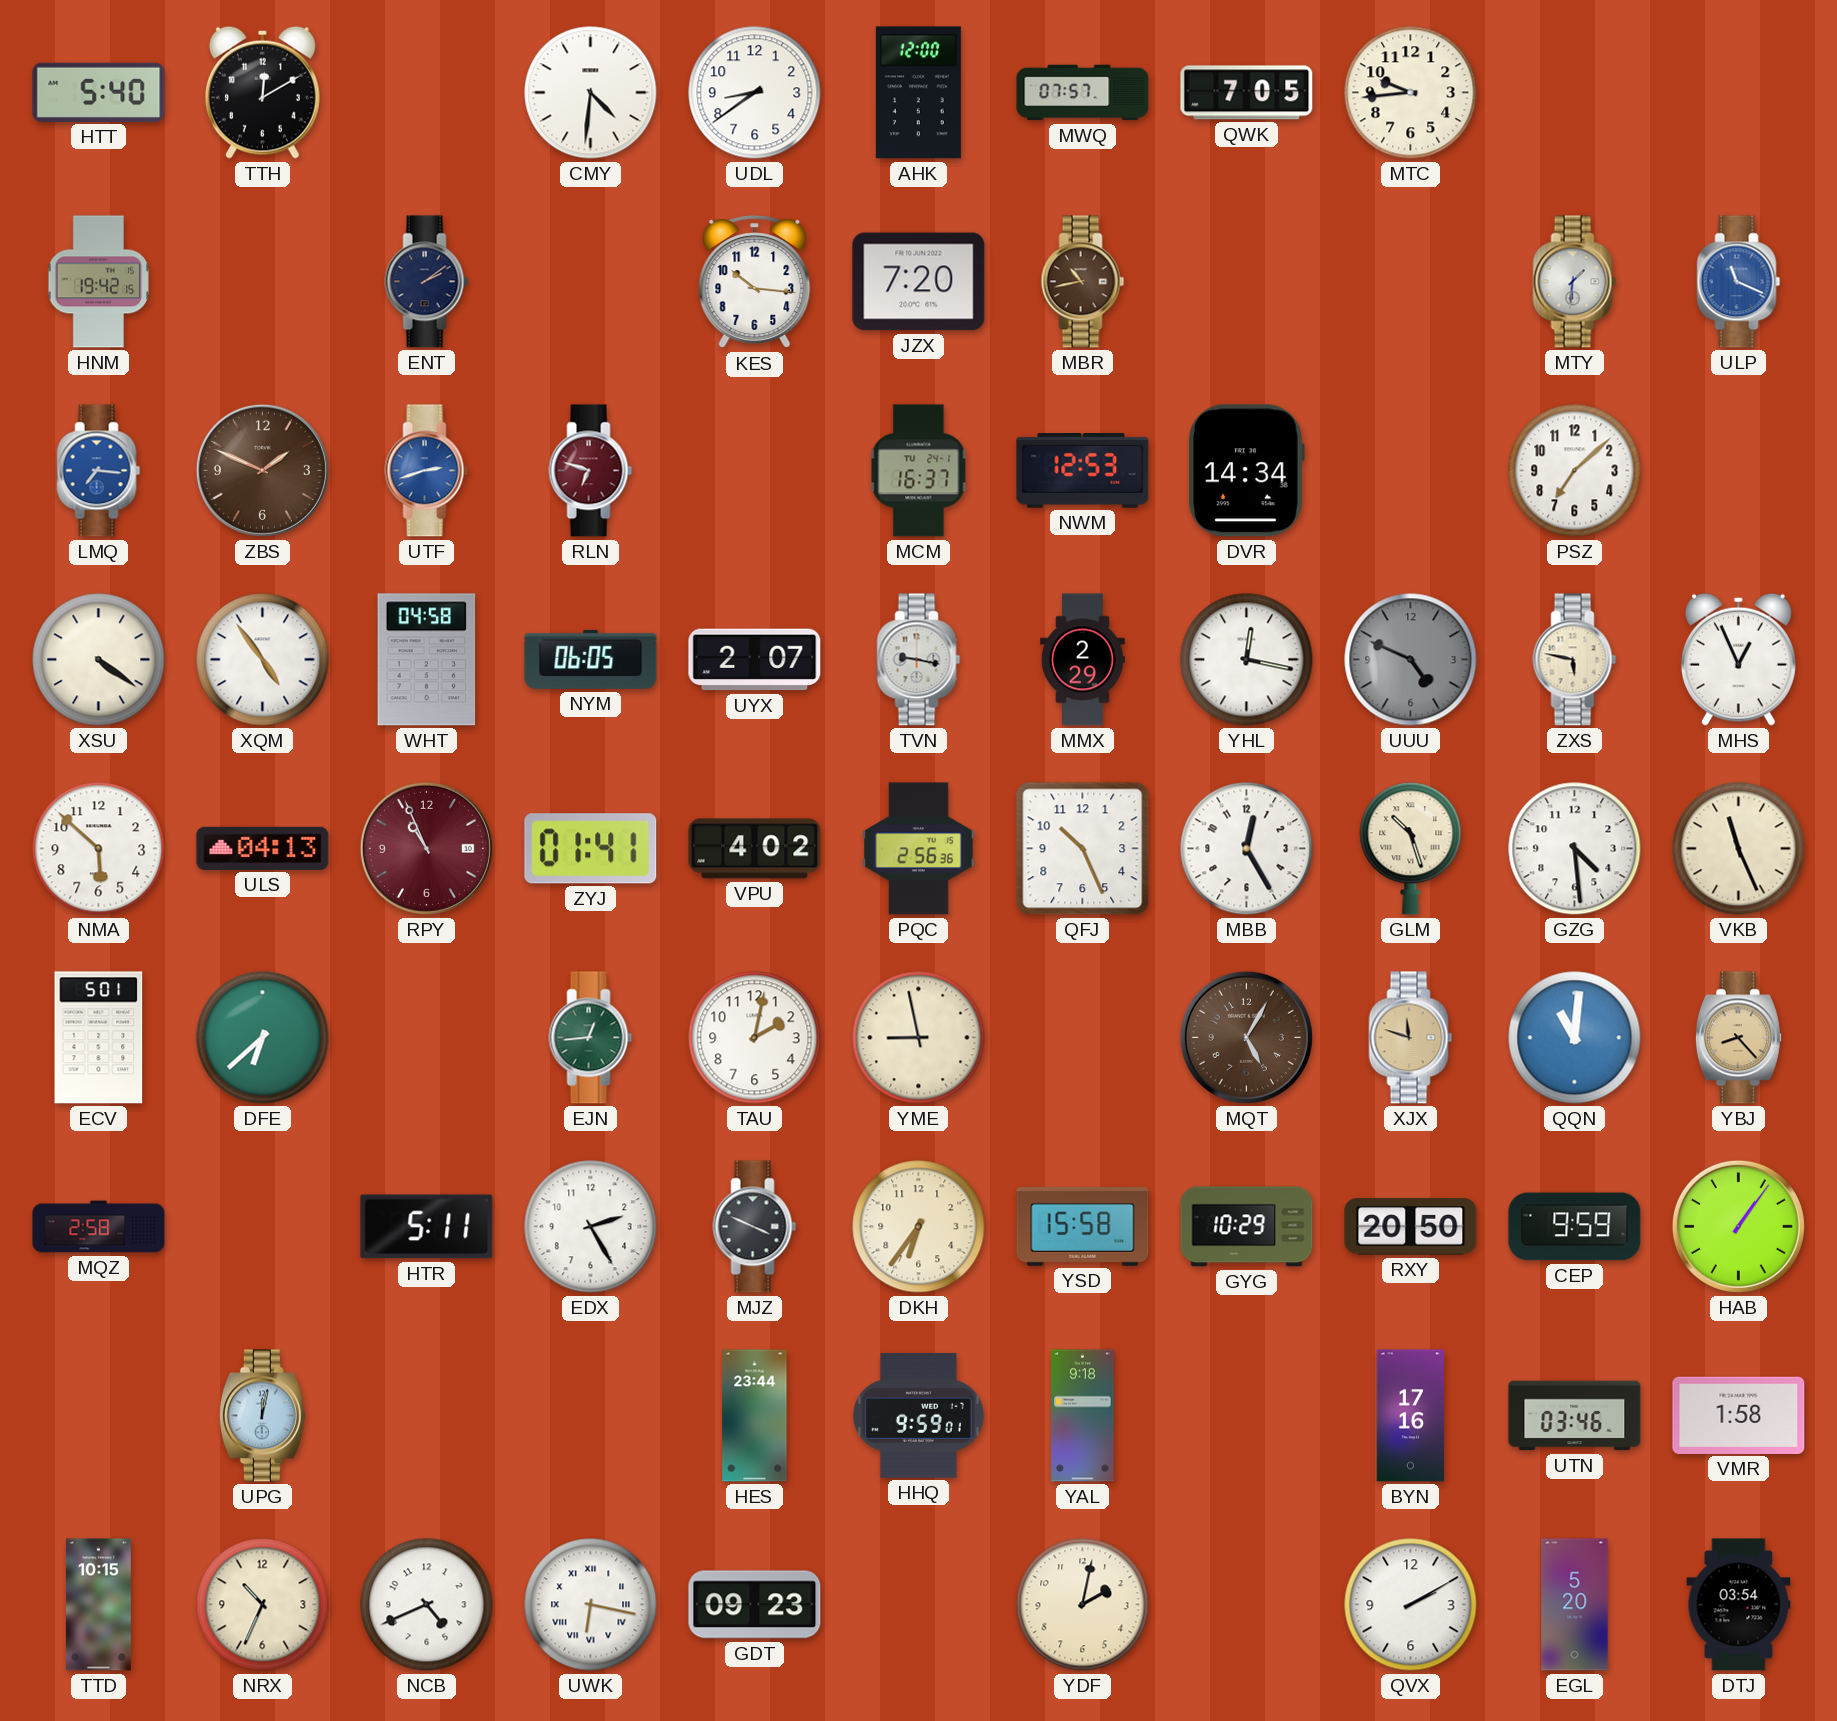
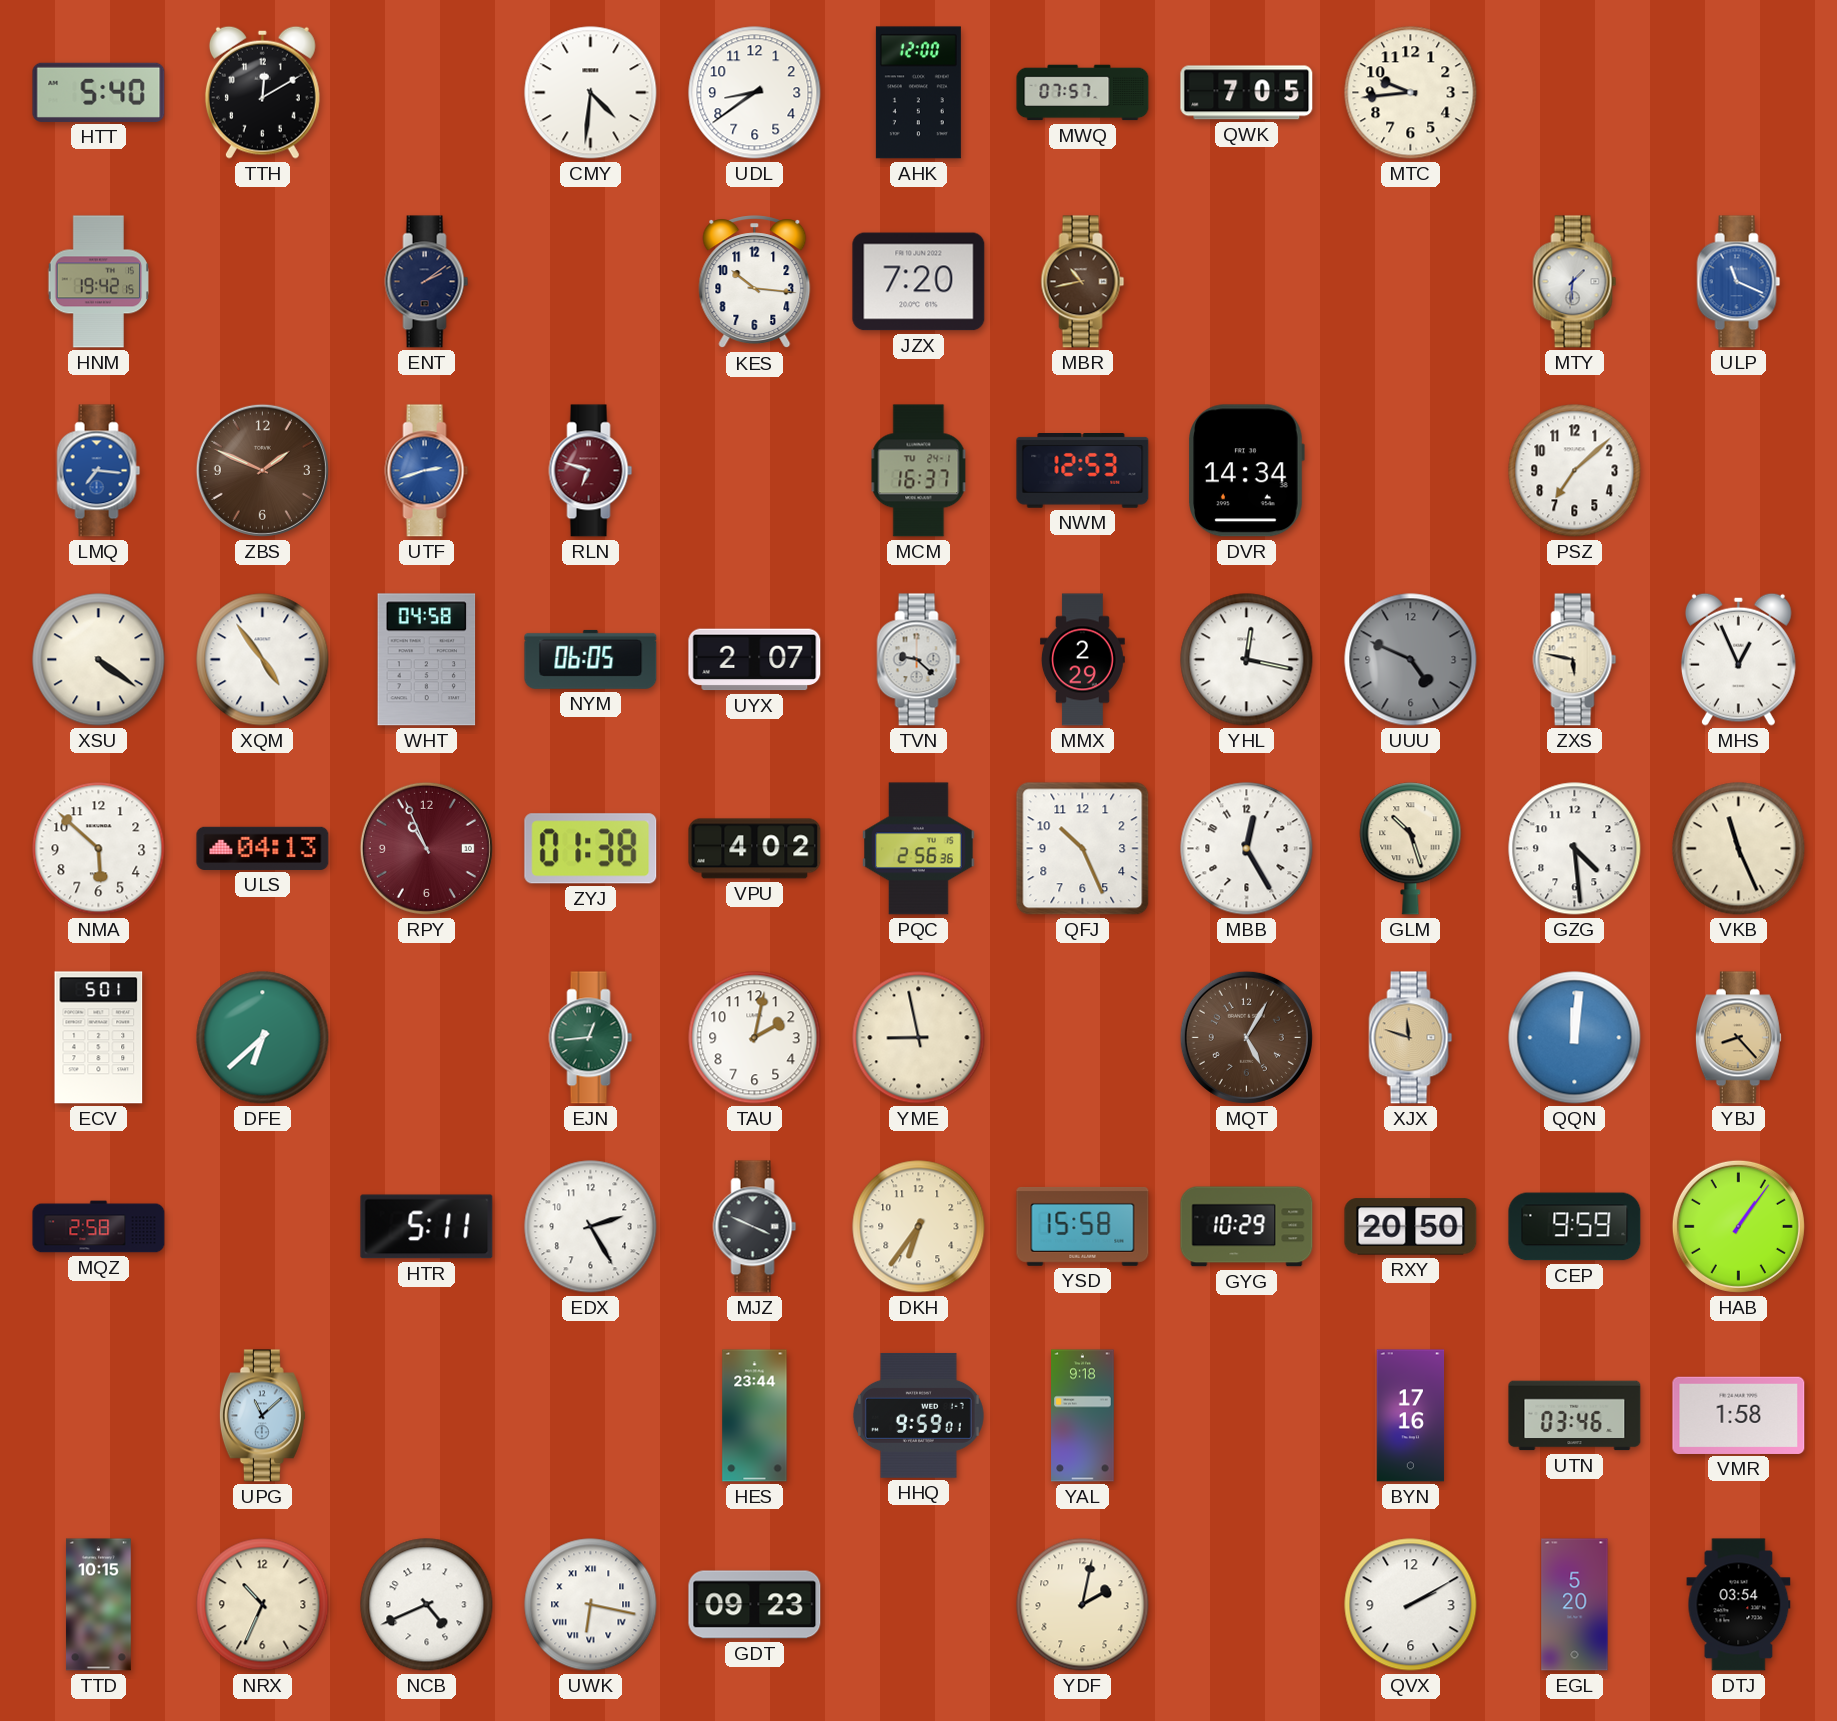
TVN: 9:17 -> 9:22
ZYJ: 01:41 -> 01:38
QQN: 11:01 -> 12:01
UPG: 12:02 -> 11:08
